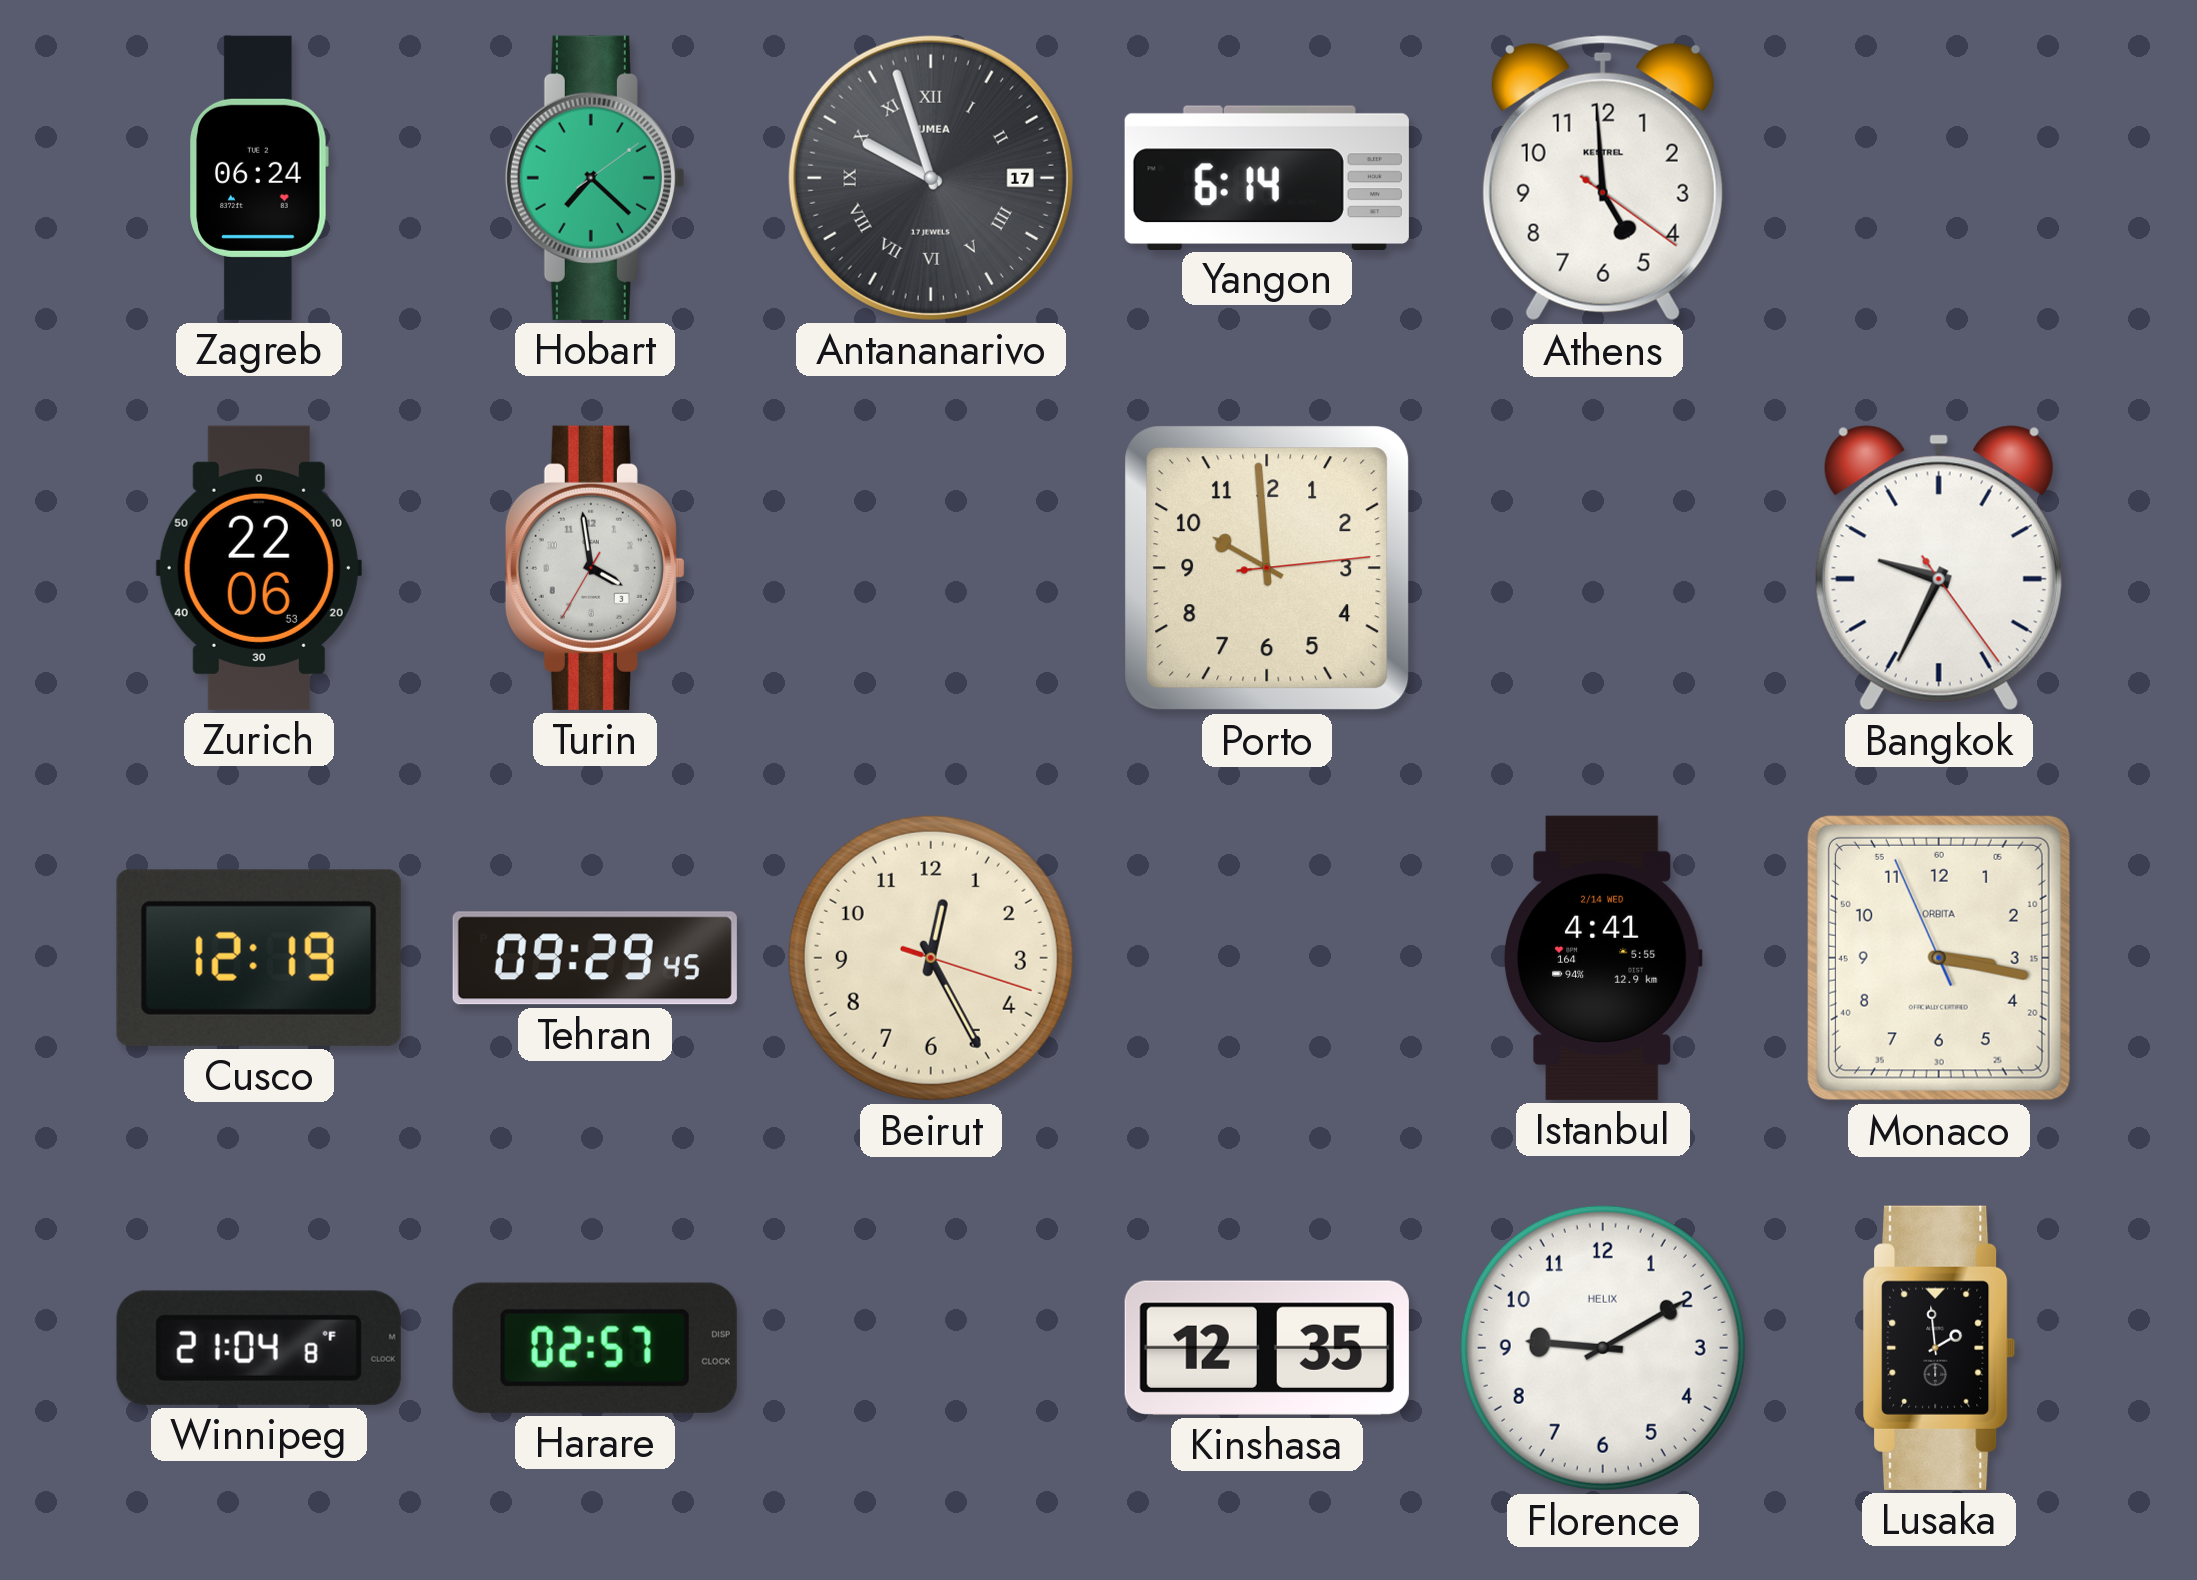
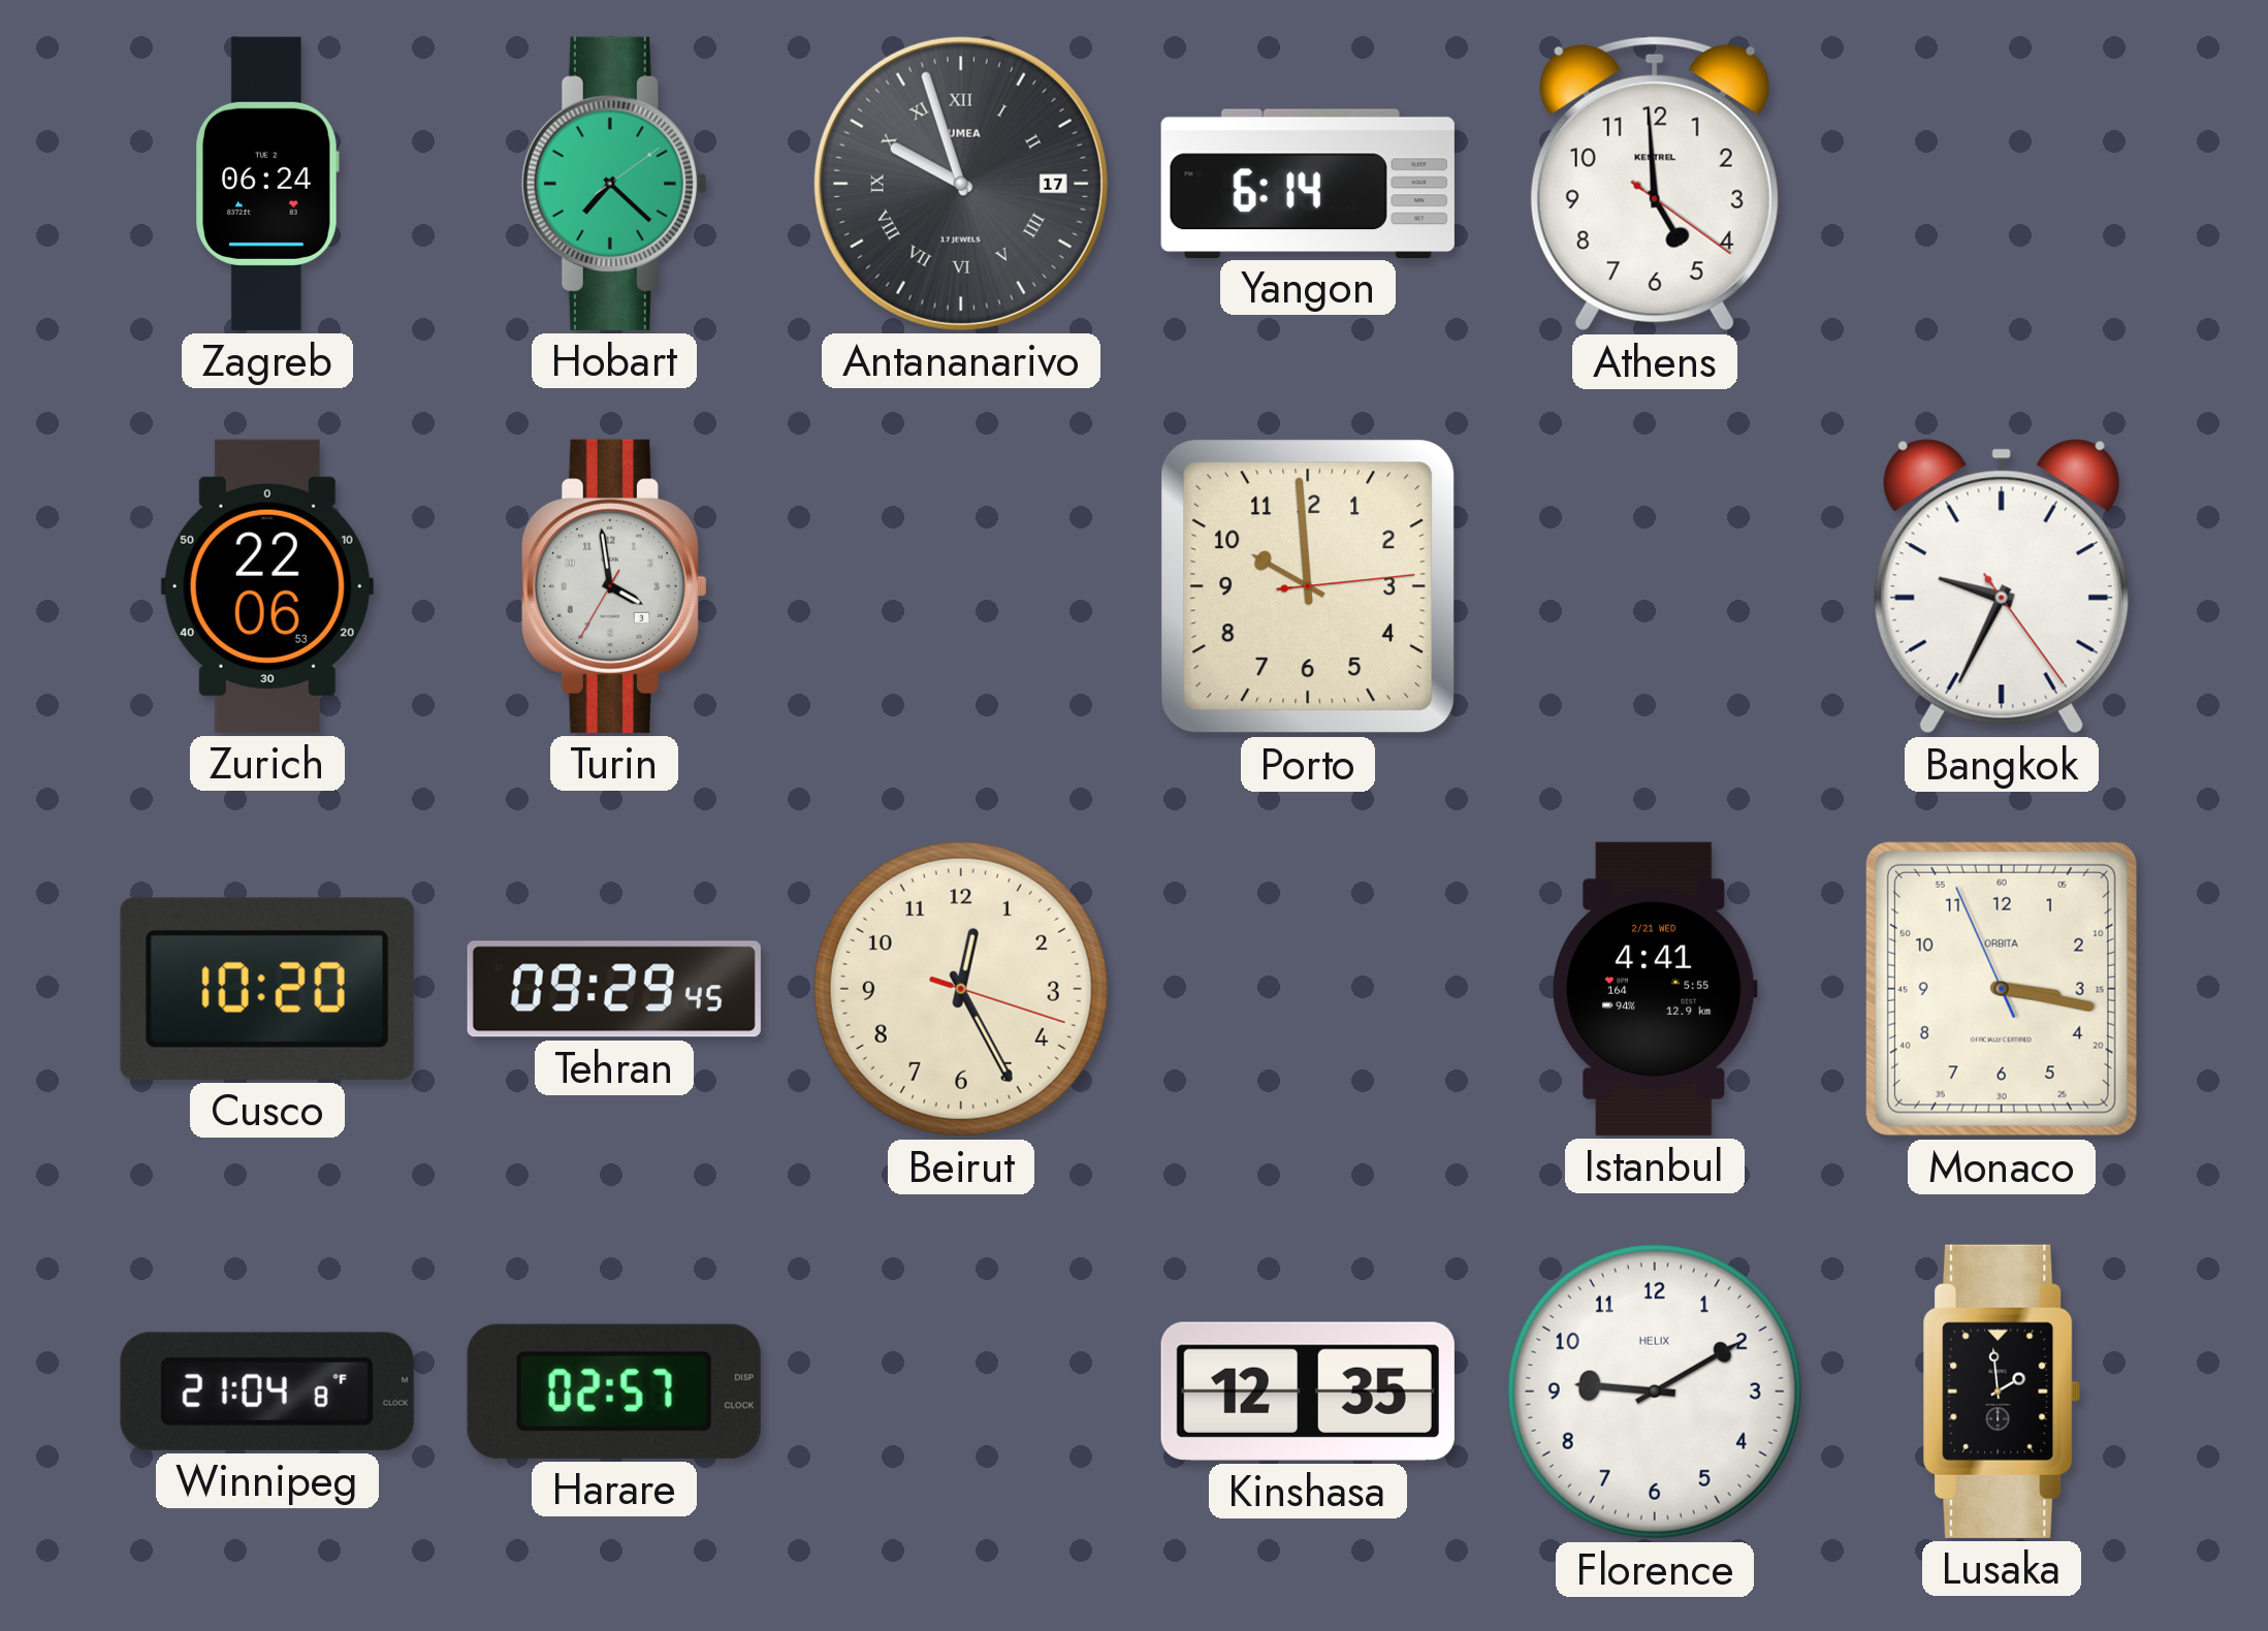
Cusco: 12:19 -> 10:20
Istanbul date: 2/14 WED -> 2/21 WED
